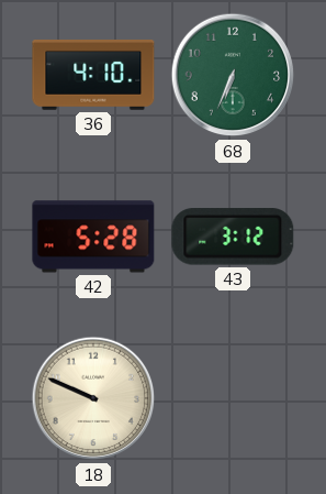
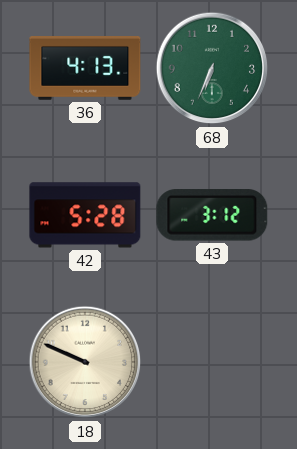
36: 4:10 -> 4:13
